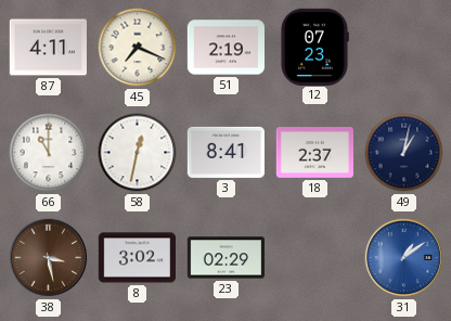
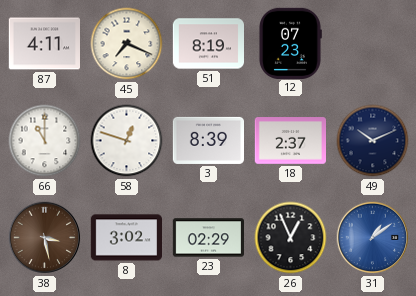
51: 2:19 -> 8:19
58: 12:32 -> 12:48
3: 8:41 -> 8:39
49: 1:02 -> 10:11
26: none -> 12:56
